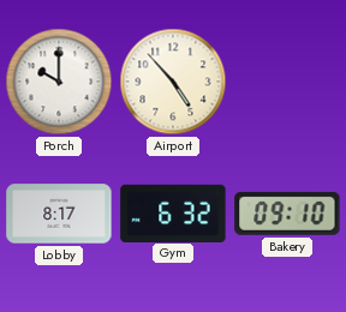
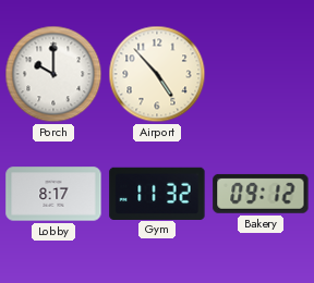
Gym: 6:32 -> 11:32
Bakery: 09:10 -> 09:12
